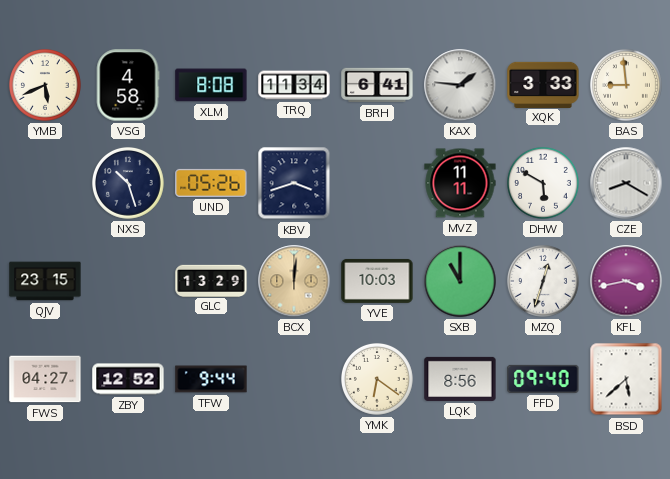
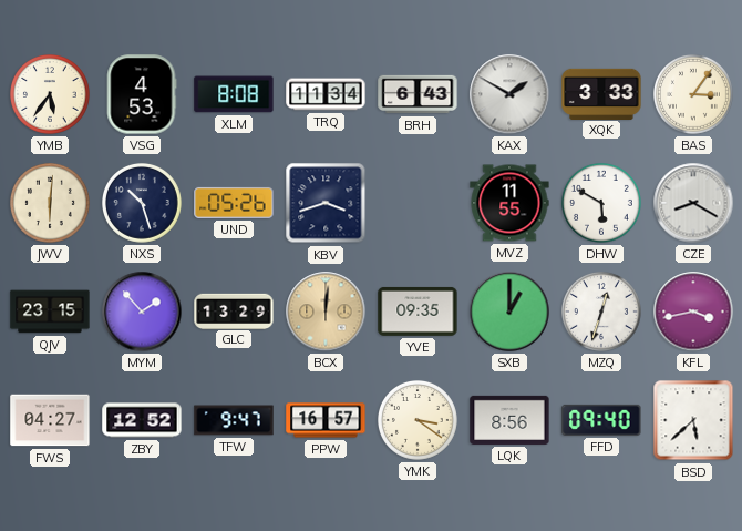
YMB: 5:41 -> 5:36
VSG: 4:58 -> 4:53
BRH: 6:41 -> 6:43
KAX: 1:46 -> 1:50
BAS: 8:59 -> 3:06
JWV: none -> 6:01
MVZ: 11:11 -> 11:55
MYM: none -> 1:53
YVE: 10:03 -> 09:35
SXB: 11:00 -> 1:00
TFW: 9:44 -> 9:47
PPW: none -> 16:57
YMK: 6:21 -> 3:21
